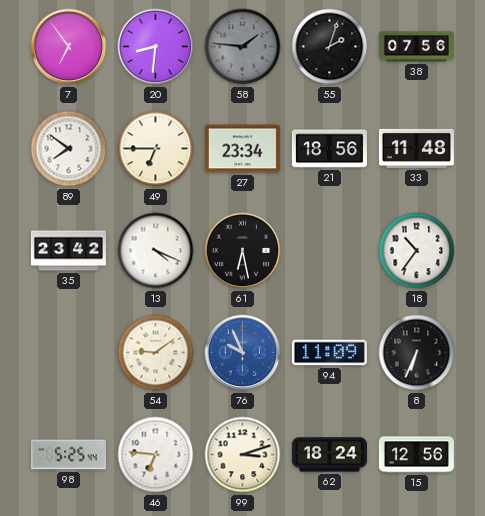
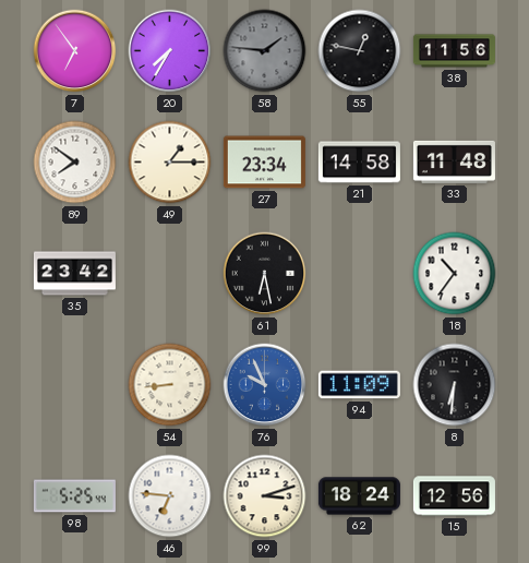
20: 8:31 -> 7:35
55: 2:03 -> 12:47
38: 07:56 -> 11:56
49: 6:45 -> 1:15
21: 18:56 -> 14:58
13: 4:19 -> none
54: 9:09 -> 8:44
8: 6:34 -> 6:31
